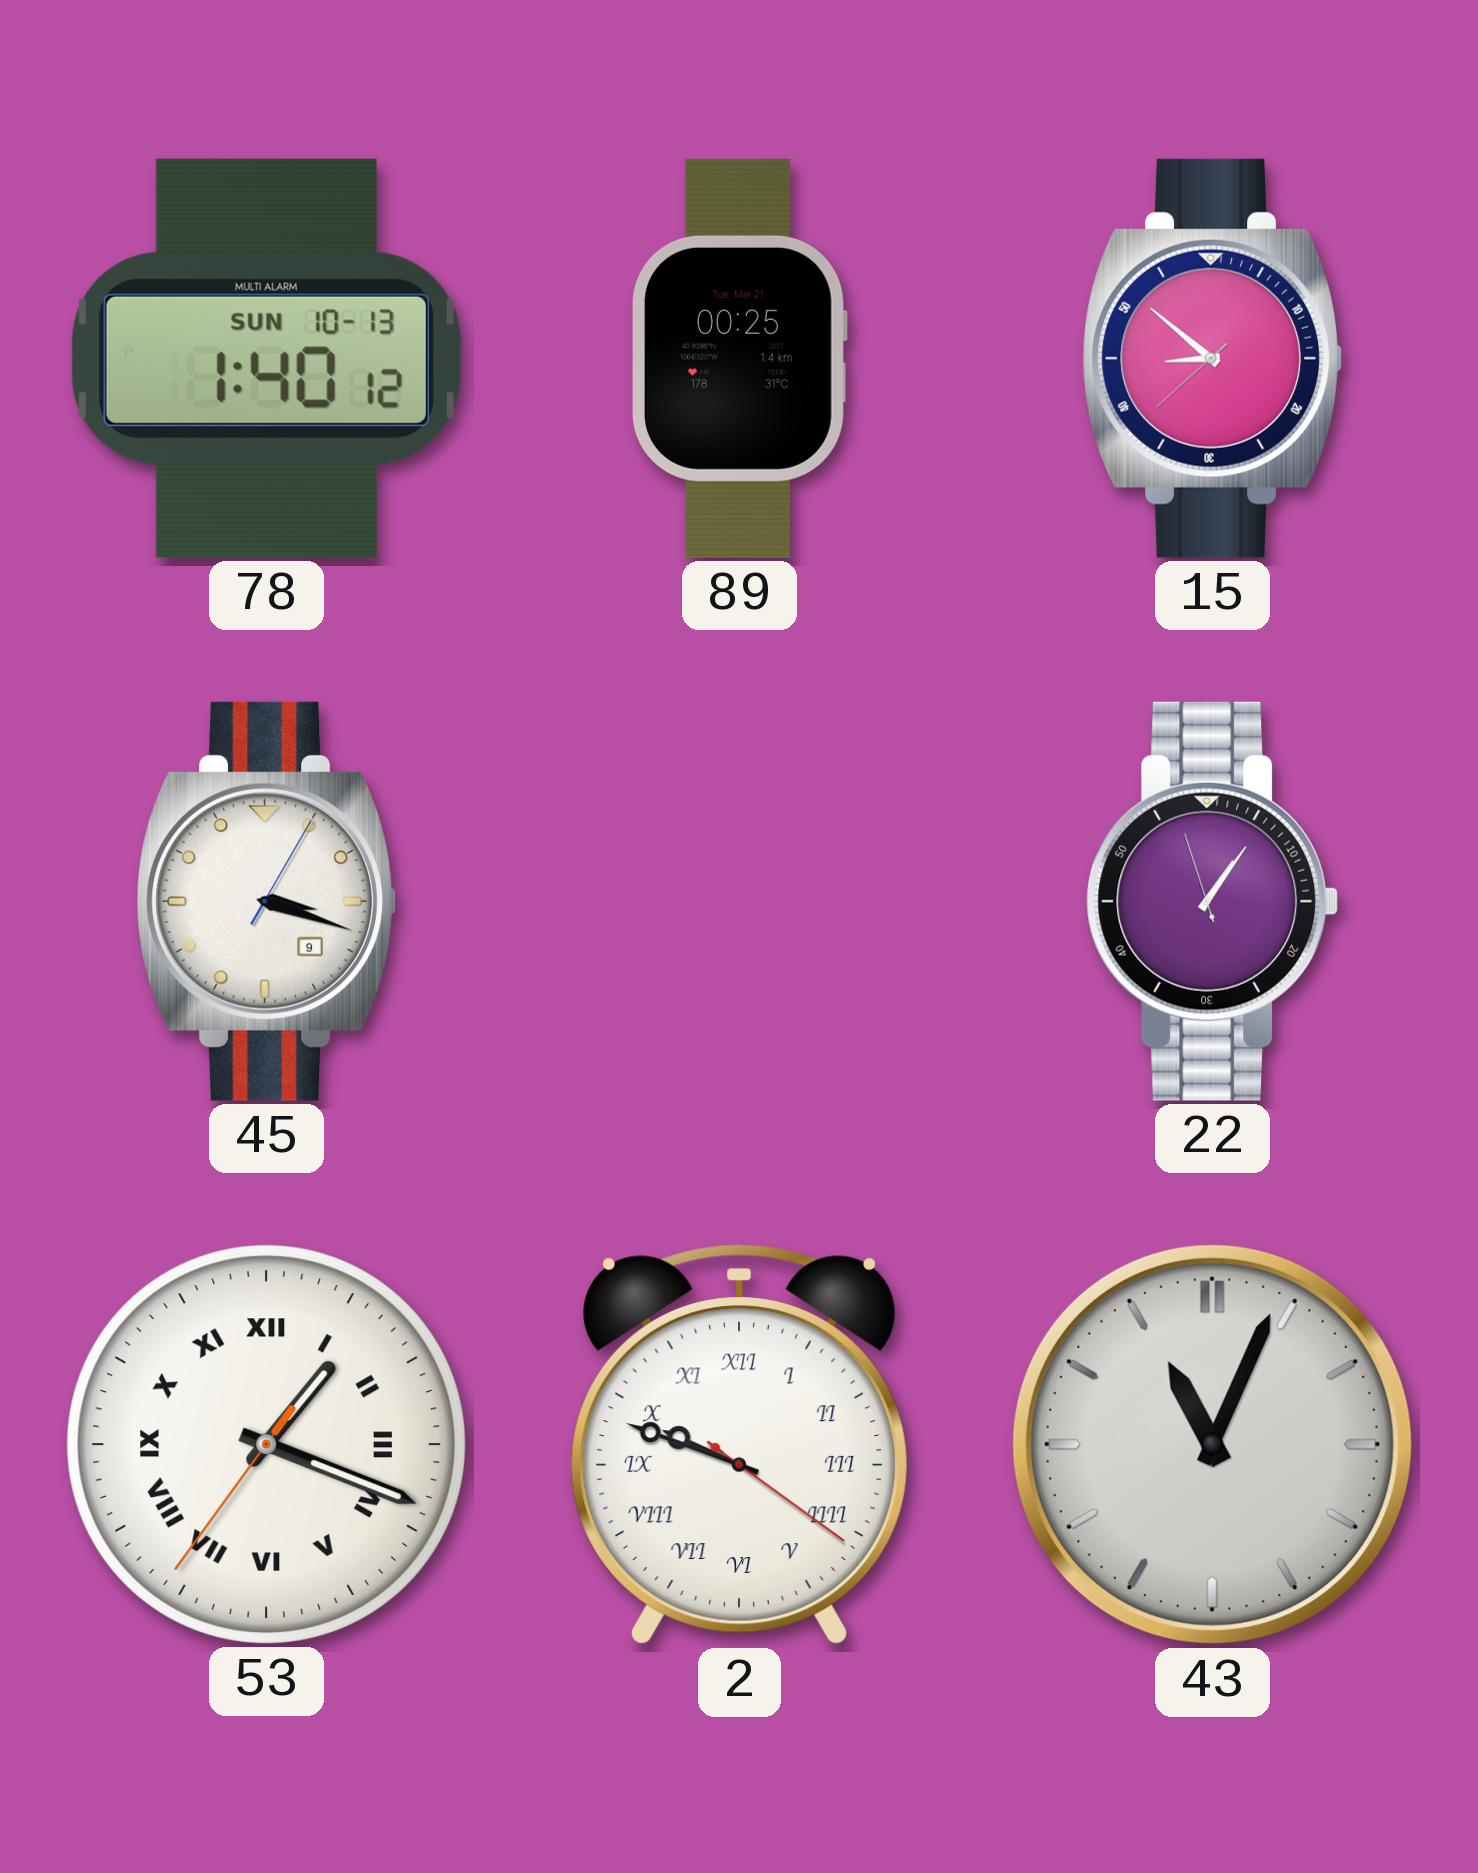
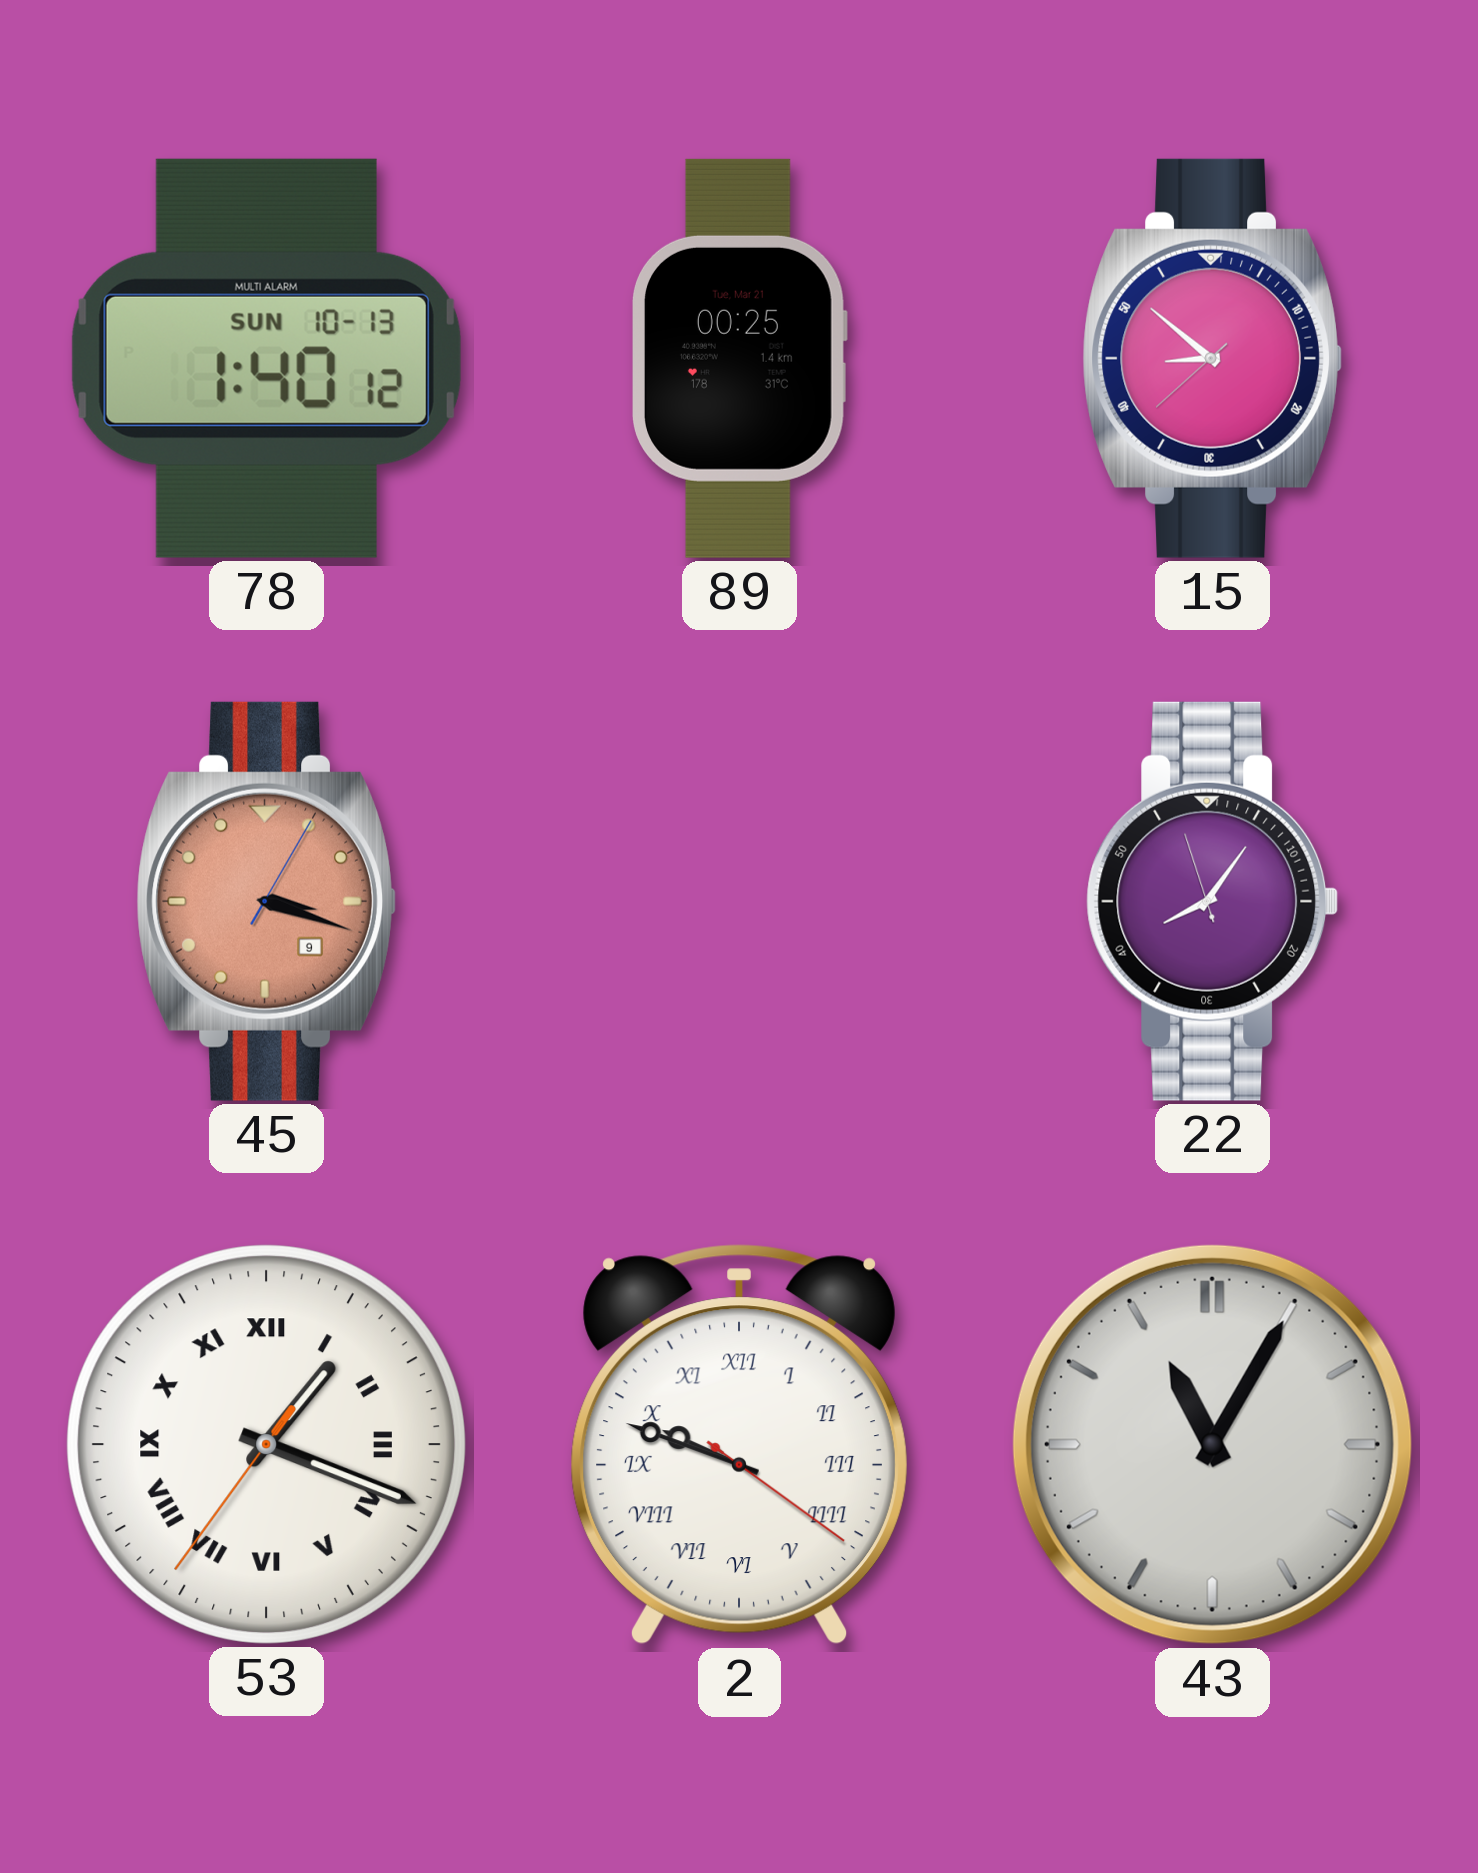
45 dial: white -> salmon
22: 1:05 -> 8:05
43: 11:04 -> 11:05
